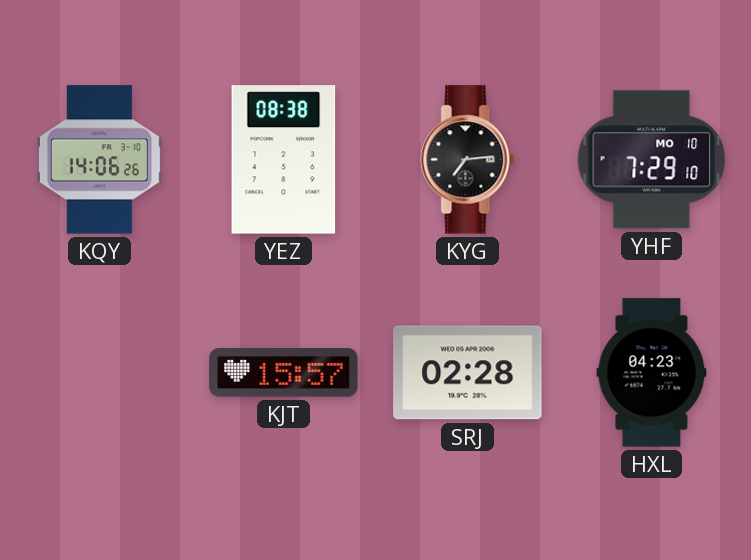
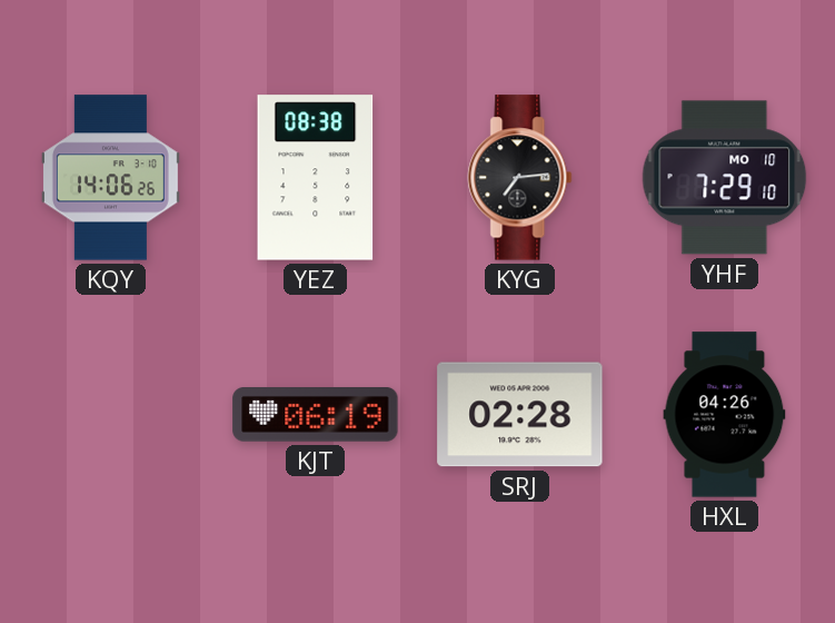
KJT: 15:57 -> 06:19
HXL: 04:23 -> 04:26
